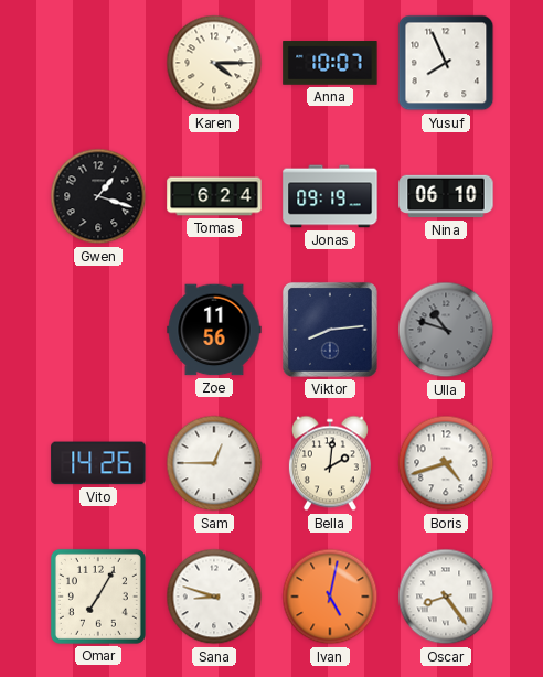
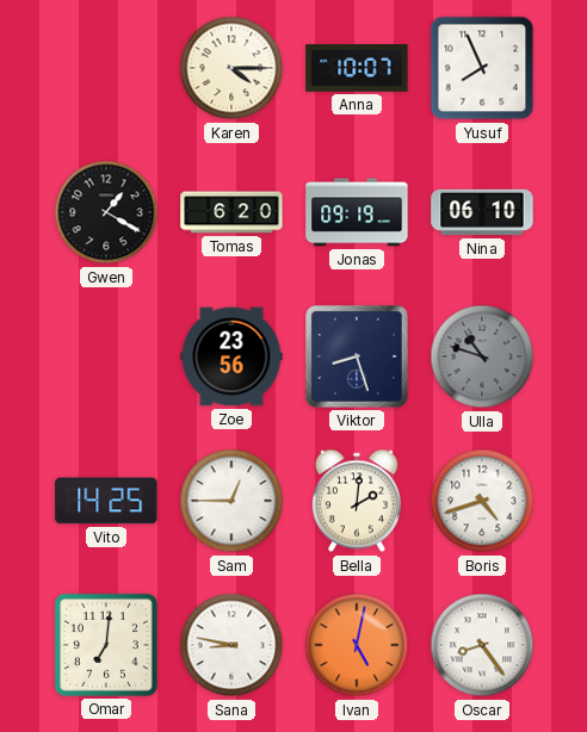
Gwen: 1:18 -> 1:20
Tomas: 6:24 -> 6:20
Zoe: 11:56 -> 23:56
Viktor: 8:14 -> 8:27
Vito: 14:26 -> 14:25
Omar: 7:05 -> 7:01
Sana: 8:48 -> 8:47
